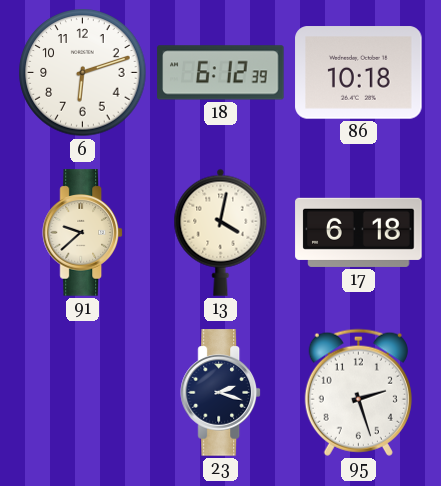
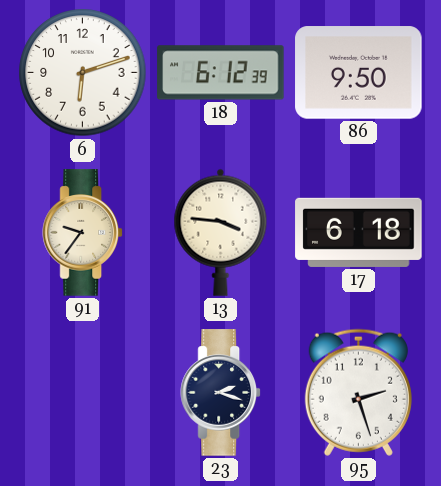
86: 10:18 -> 9:50
91: 9:38 -> 9:36
13: 4:02 -> 3:46
